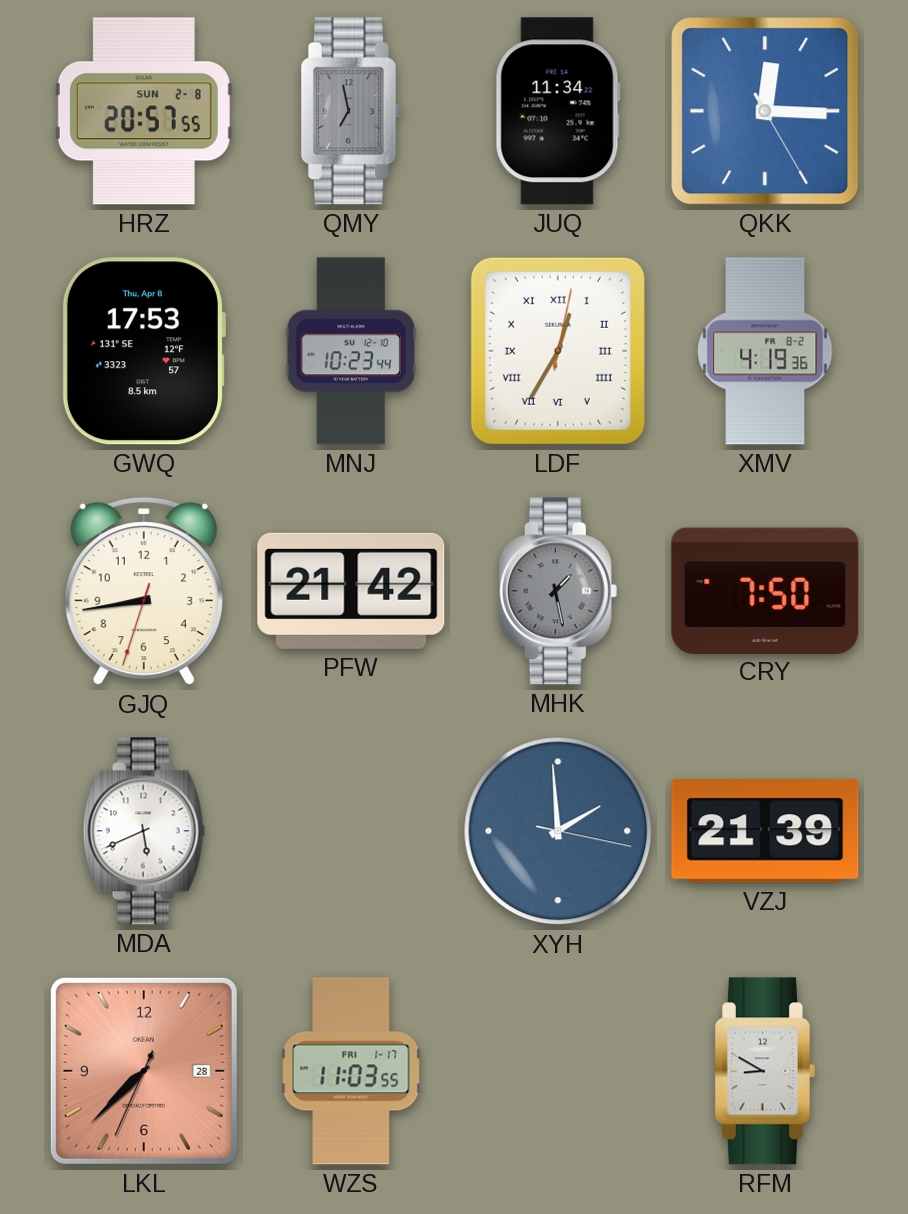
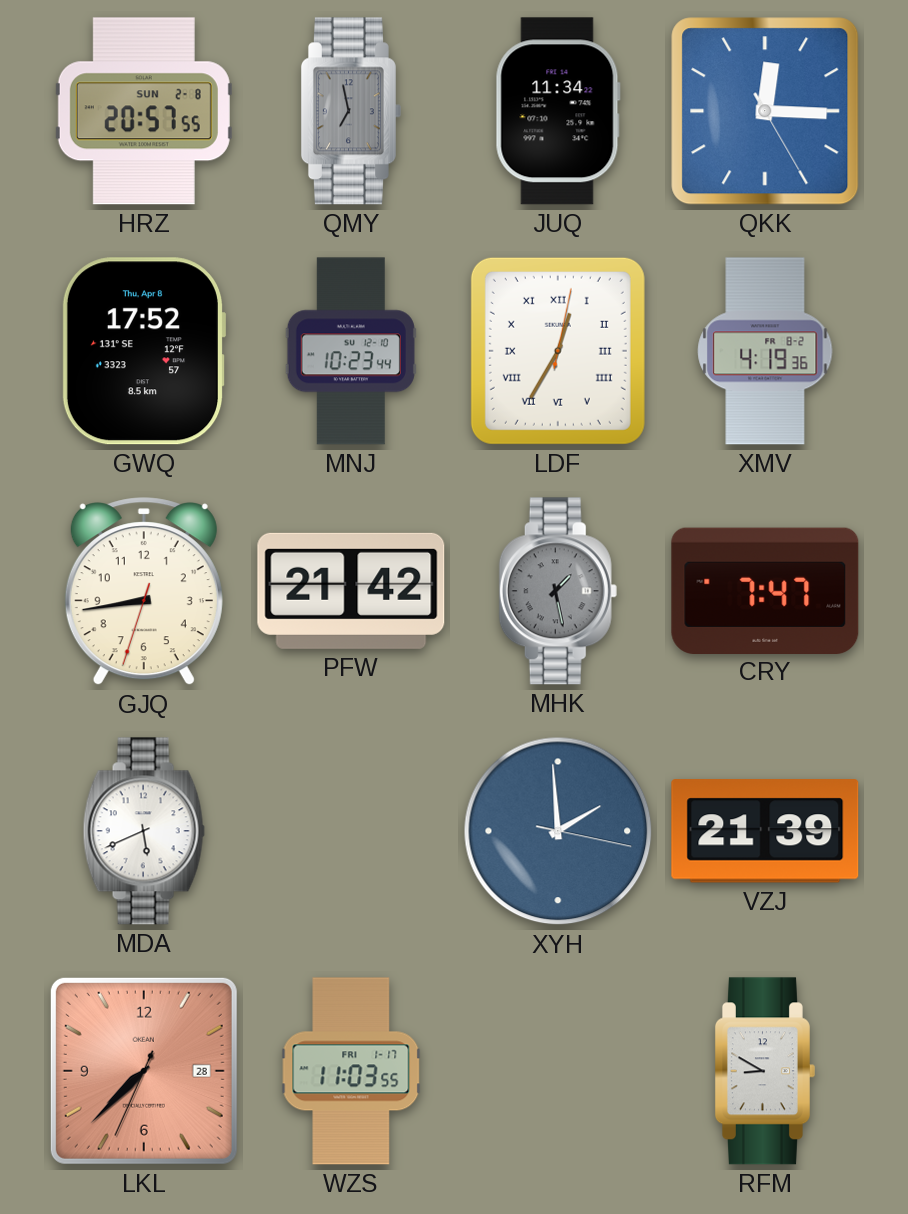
GWQ: 17:53 -> 17:52
CRY: 7:50 -> 7:47
